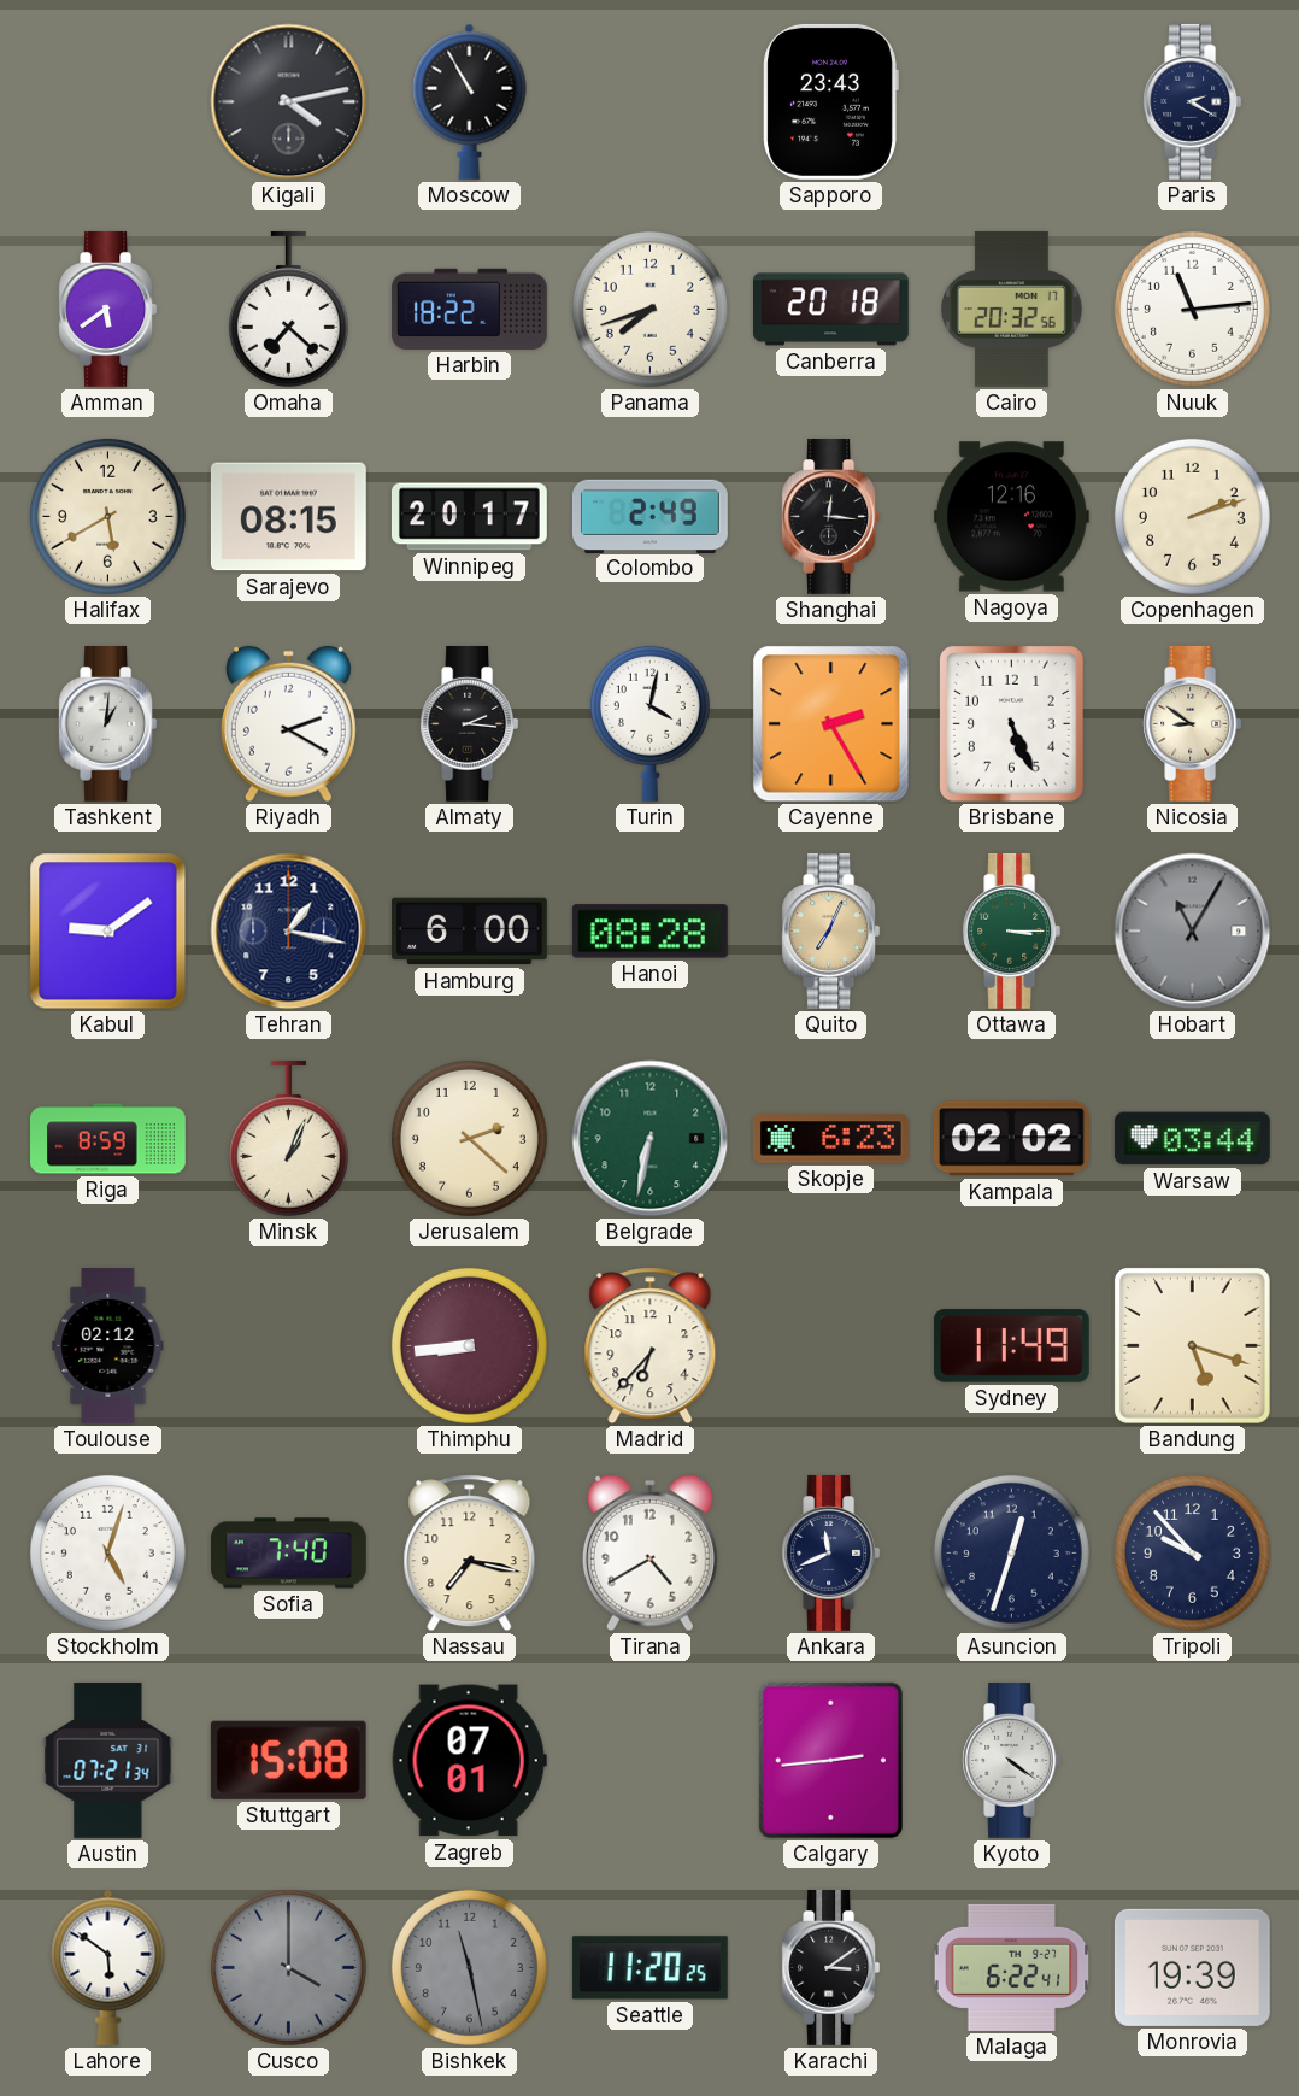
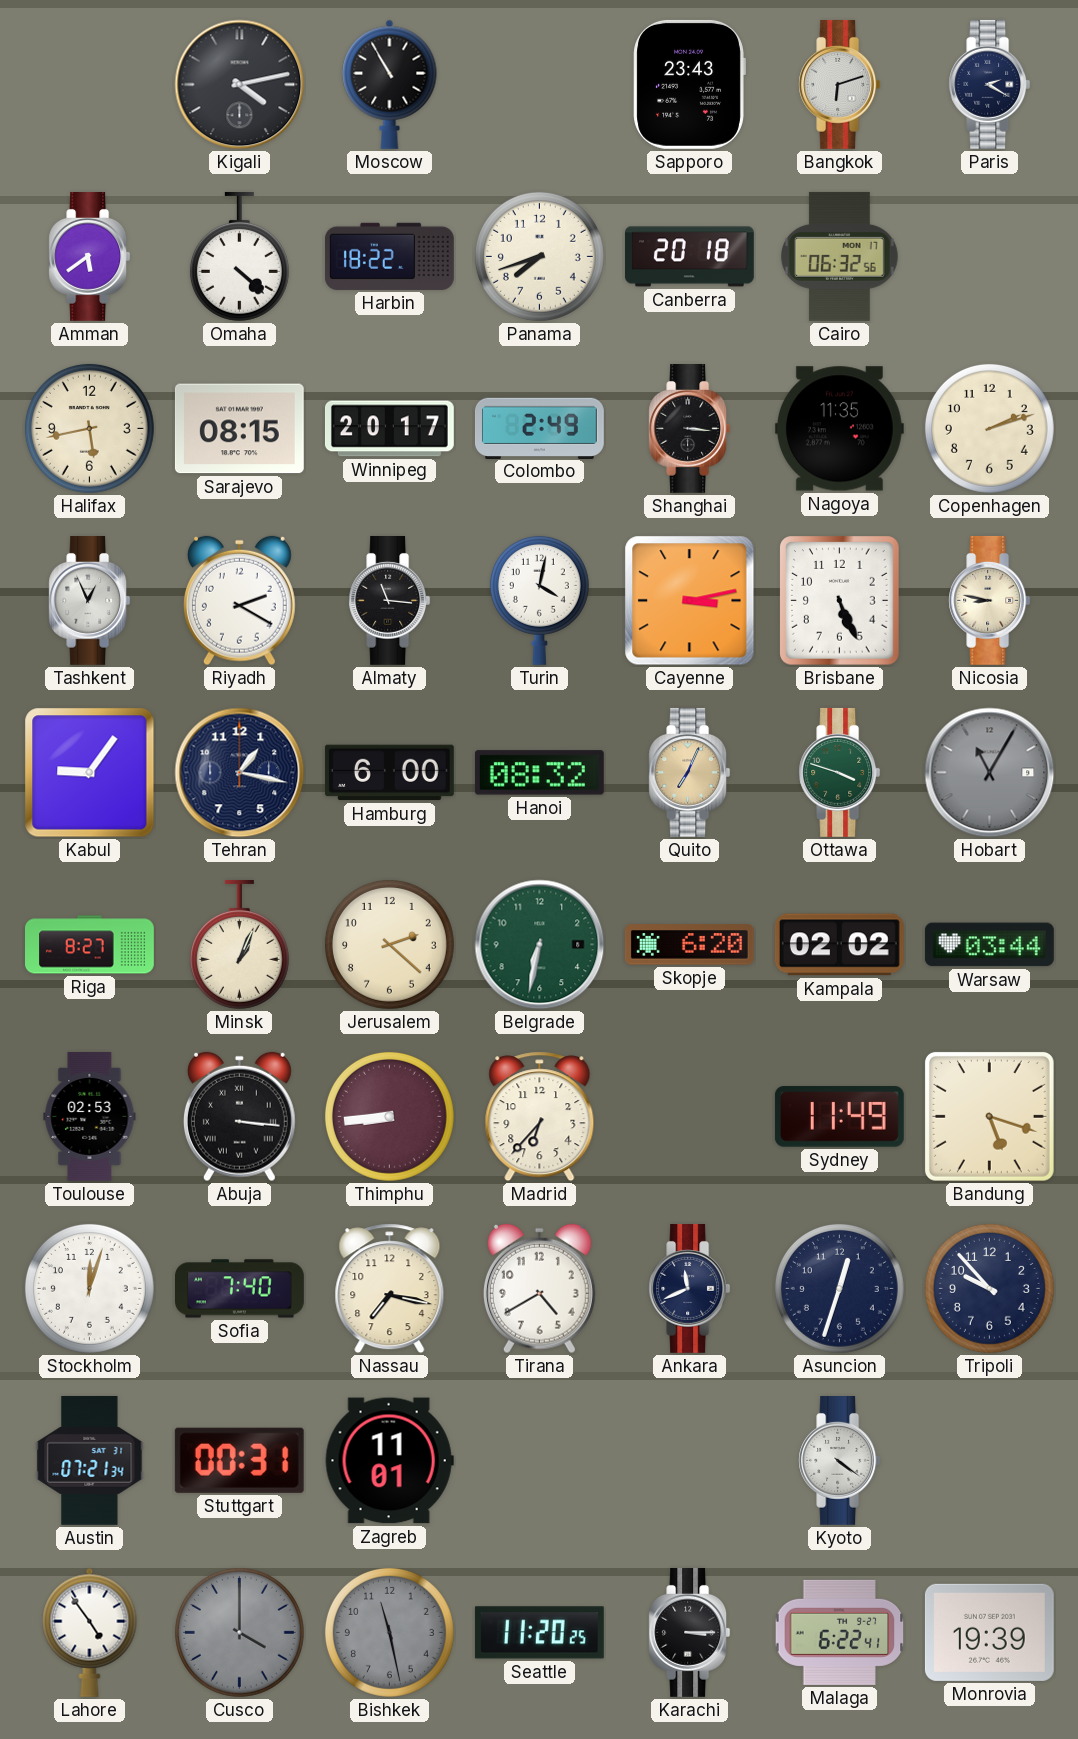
Bangkok: none -> 6:12
Omaha: 7:22 -> 4:22
Cairo: 20:32 -> 06:32
Nuuk: 11:14 -> none
Halifax: 5:40 -> 5:43
Shanghai: 12:16 -> 3:16
Nagoya: 12:16 -> 11:35
Tashkent: 1:01 -> 12:56
Almaty: 2:16 -> 11:16
Cayenne: 2:25 -> 3:13
Nicosia: 8:51 -> 8:47
Kabul: 9:09 -> 9:06
Hanoi: 08:28 -> 08:32
Ottawa: 3:15 -> 3:48
Riga: 8:59 -> 8:27
Skopje: 6:23 -> 6:20
Toulouse: 02:12 -> 02:53
Abuja: none -> 3:16
Stockholm: 5:03 -> 12:03
Stuttgart: 15:08 -> 00:31
Zagreb: 07:01 -> 11:01
Calgary: 2:44 -> none
Lahore: 5:51 -> 4:54
Karachi: 3:09 -> 3:15
